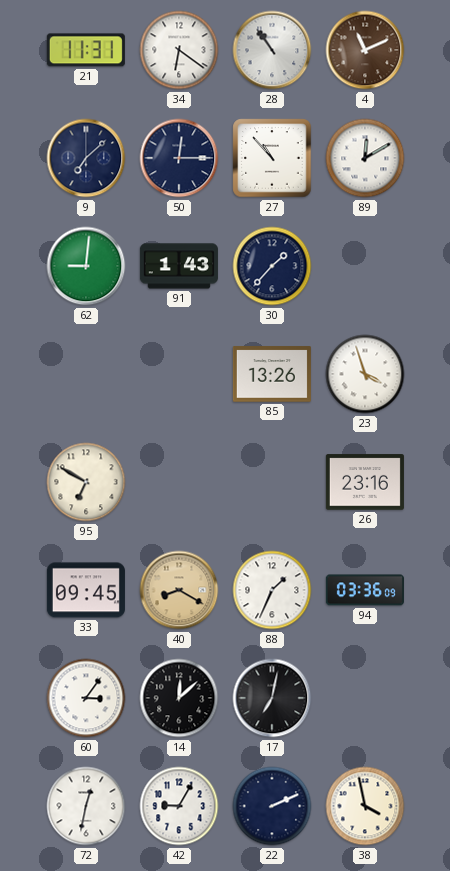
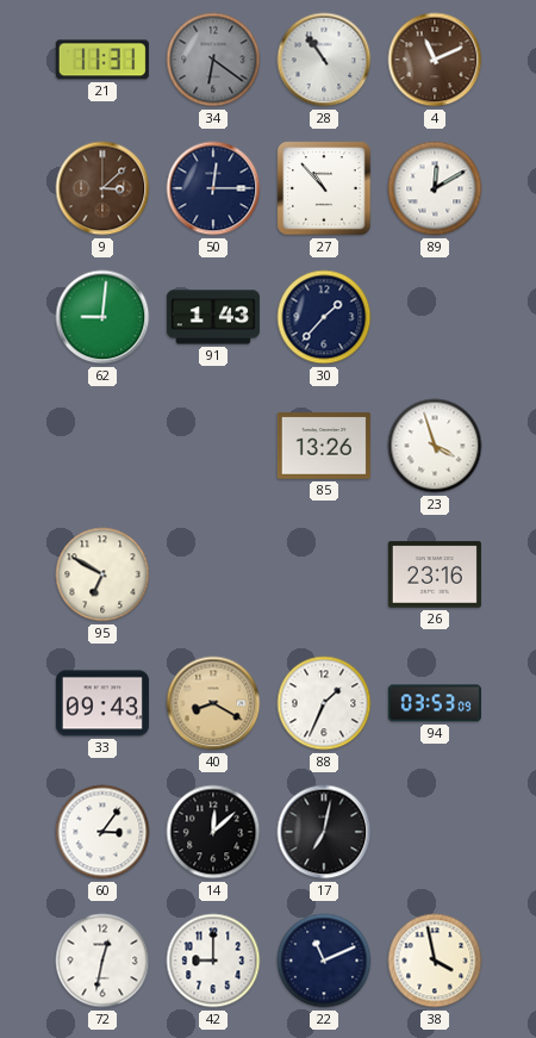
34 dial: white -> grey
9: 7:08 -> 3:08
9 dial: navy -> brown
33: 09:45 -> 09:43
94: 03:36 -> 03:53
42: 9:05 -> 9:00
22: 2:11 -> 11:11
